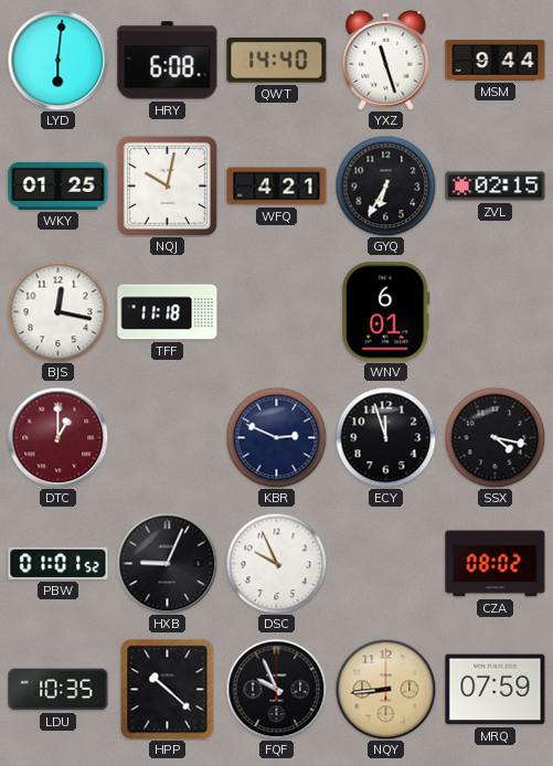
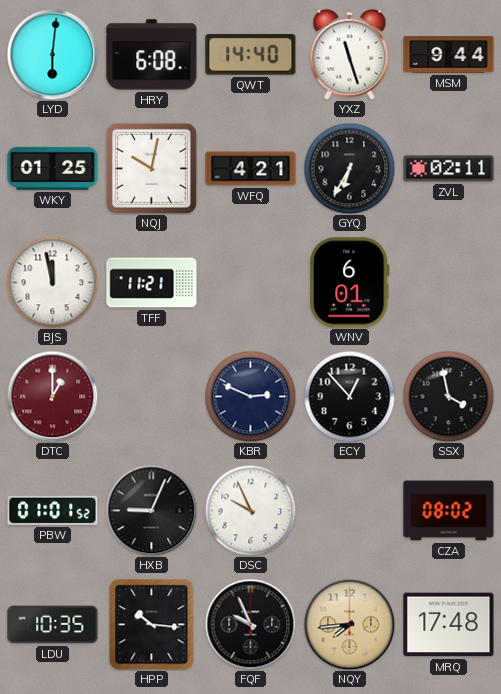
ZVL: 02:15 -> 02:11
BJS: 12:17 -> 11:58
TFF: 11:18 -> 11:21
ECY: 11:57 -> 12:53
SSX: 4:17 -> 3:58
HPP: 10:22 -> 10:16
NQY: 8:44 -> 7:44
MRQ: 07:59 -> 17:48
